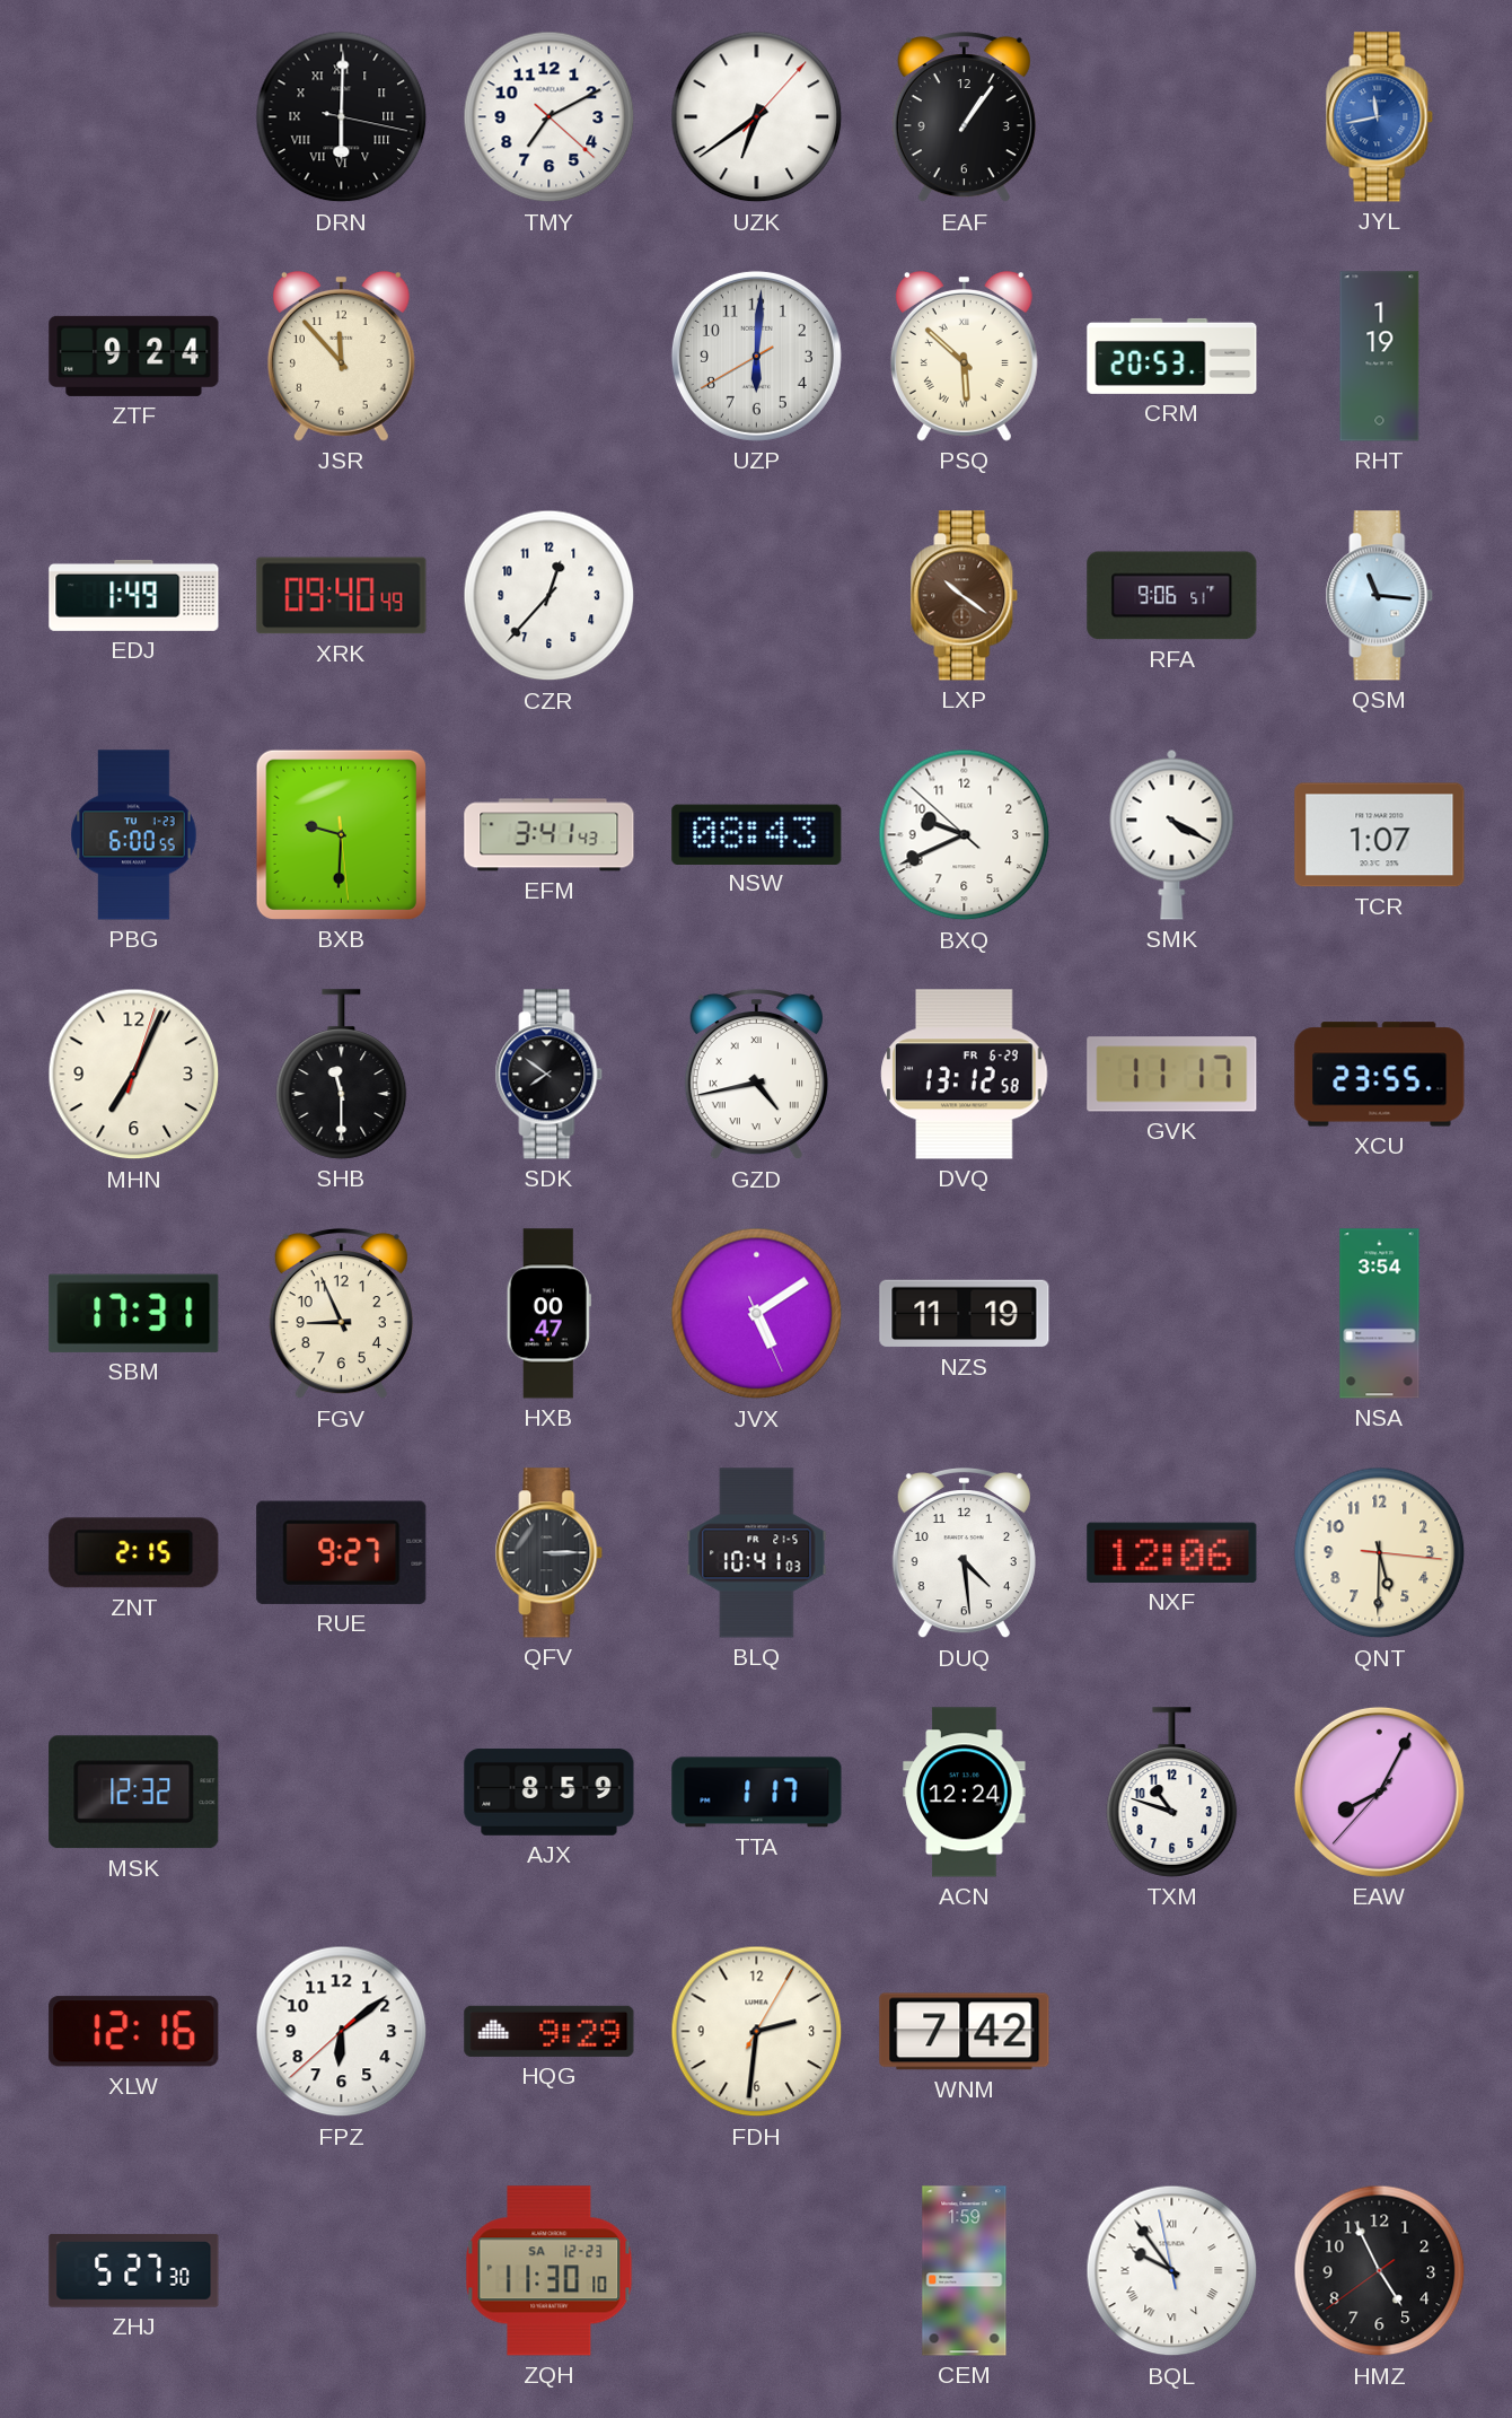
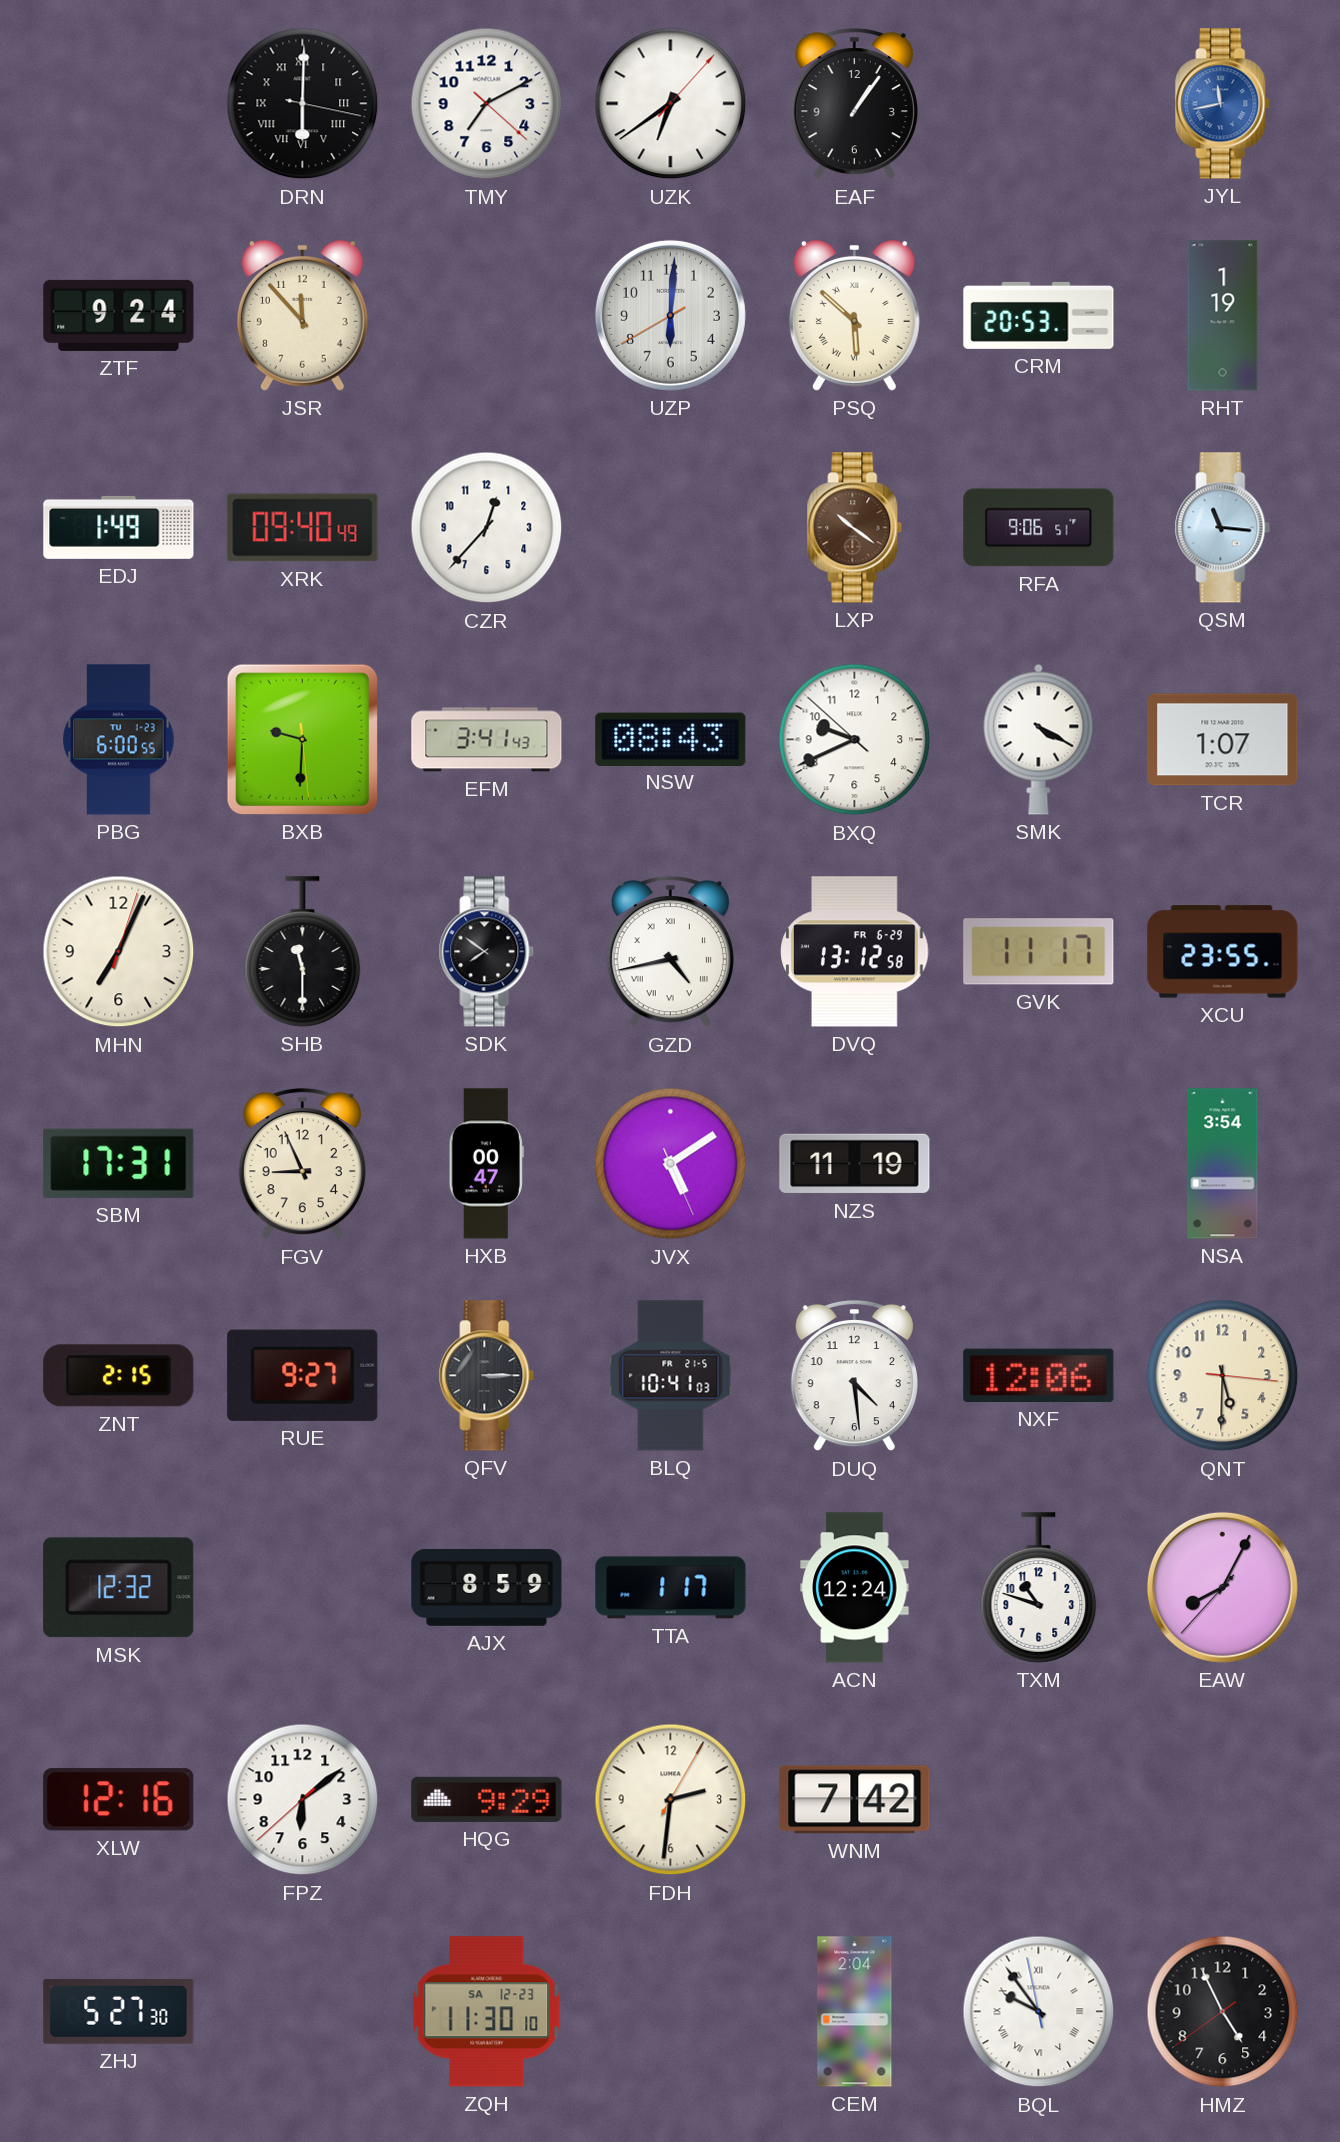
CEM: 1:59 -> 2:04
